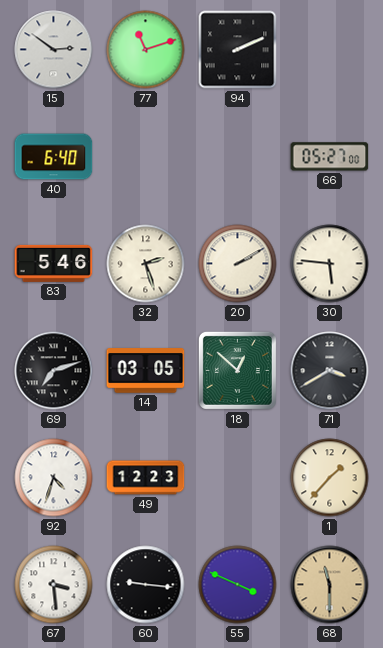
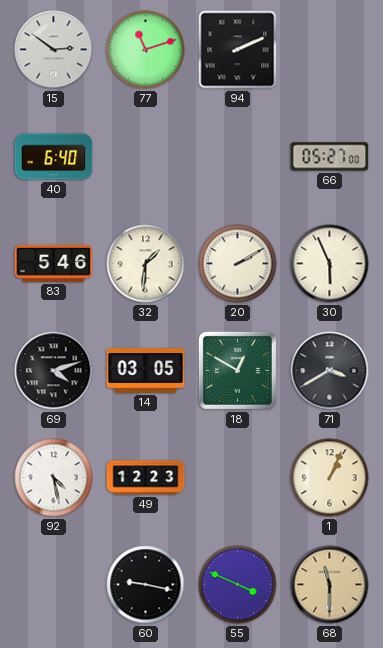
32: 2:27 -> 1:31
30: 5:46 -> 5:56
69: 7:12 -> 4:12
18: 12:52 -> 12:50
92: 4:33 -> 4:28
1: 1:37 -> 1:04
67: 3:29 -> none
60: 9:16 -> 9:17
